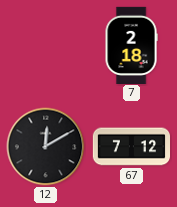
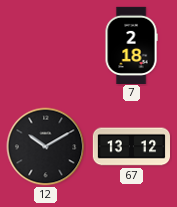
12: 12:10 -> 10:10
67: 7:12 -> 13:12
